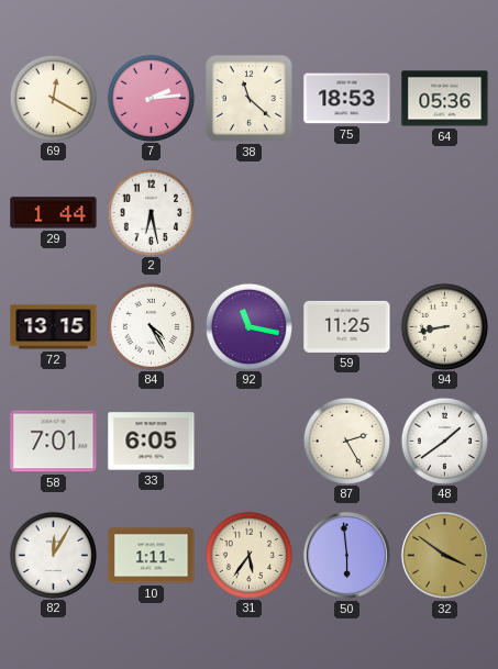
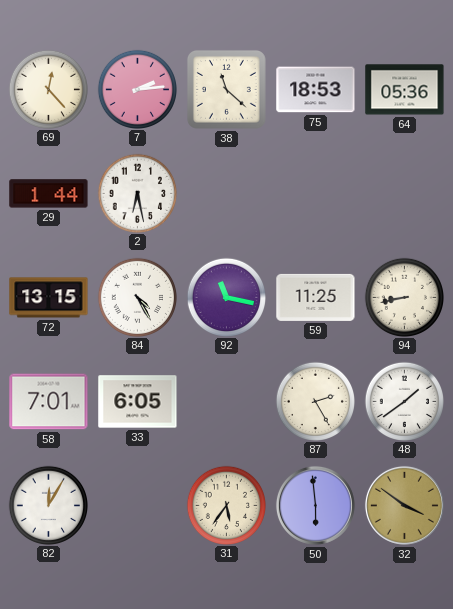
69: 12:20 -> 12:23
10: 1:11 -> none
